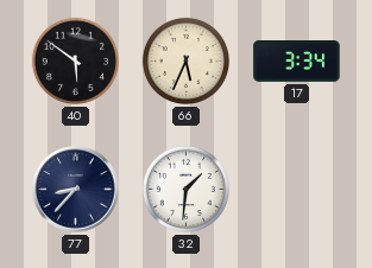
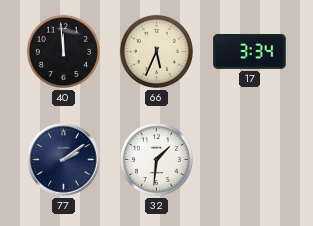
40: 5:51 -> 11:59
77: 8:37 -> 2:09
